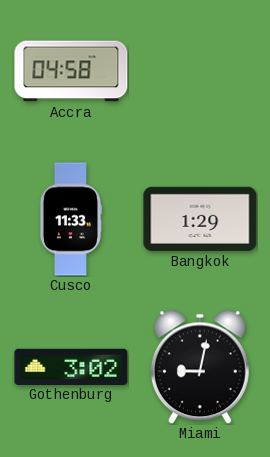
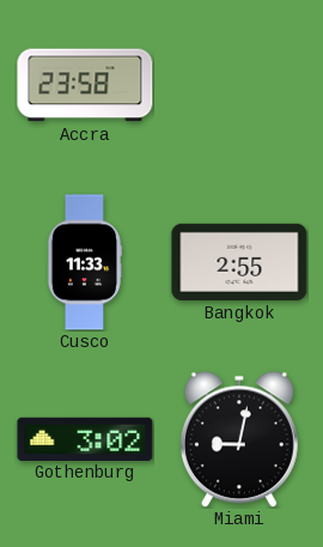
Accra: 04:58 -> 23:58
Bangkok: 1:29 -> 2:55
